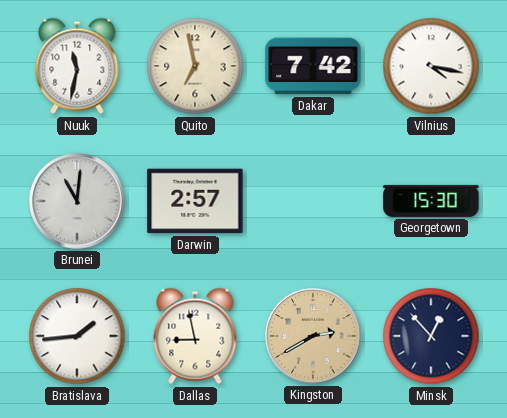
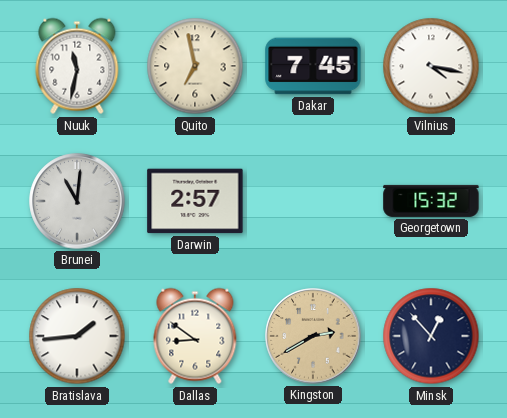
Dakar: 7:42 -> 7:45
Georgetown: 15:30 -> 15:32
Dallas: 8:58 -> 8:51
